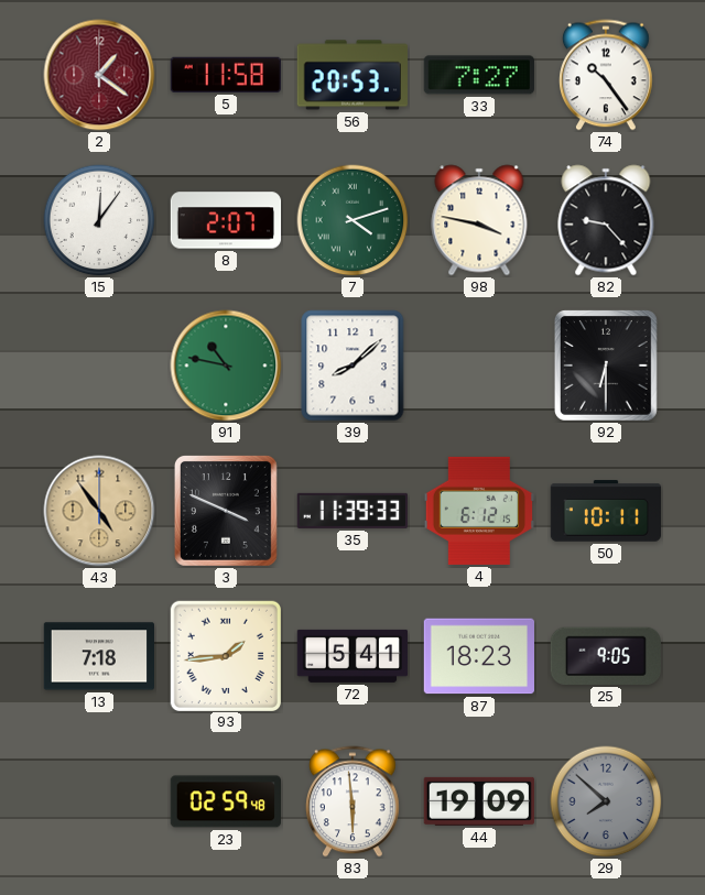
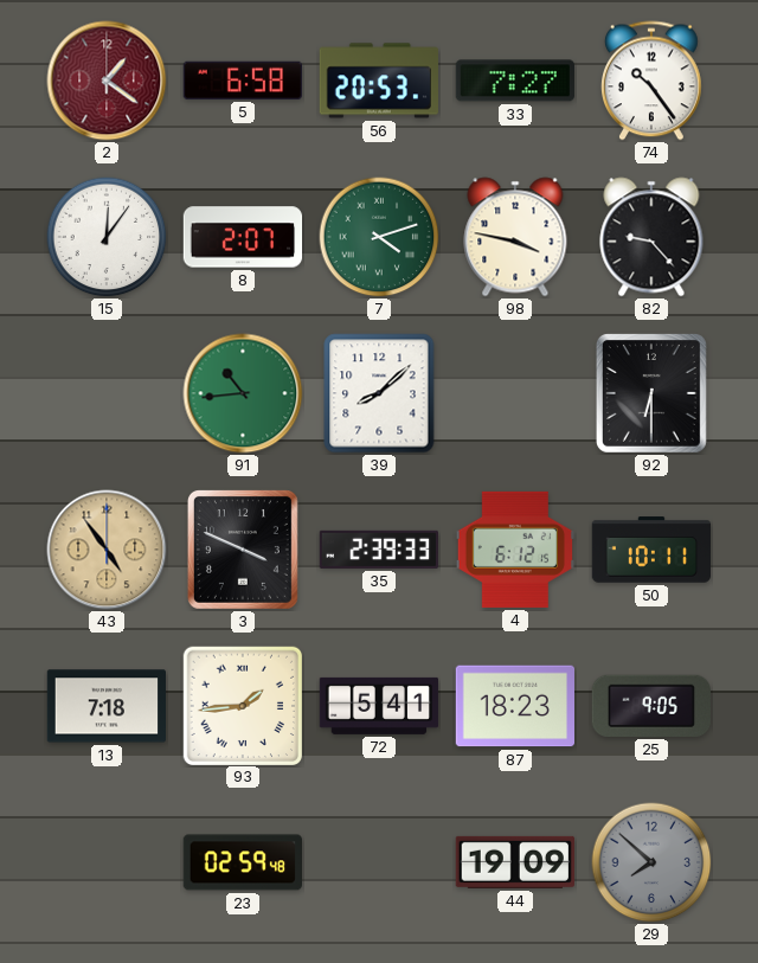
5: 11:58 -> 6:58
91: 10:47 -> 10:44
35: 11:39 -> 2:39
83: 5:59 -> none
